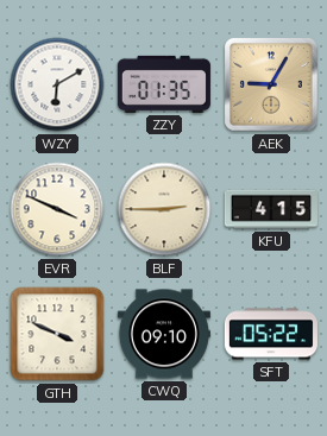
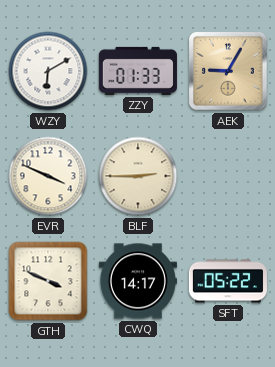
ZZY: 01:35 -> 01:33
KFU: 4:15 -> none
CWQ: 09:10 -> 14:17
